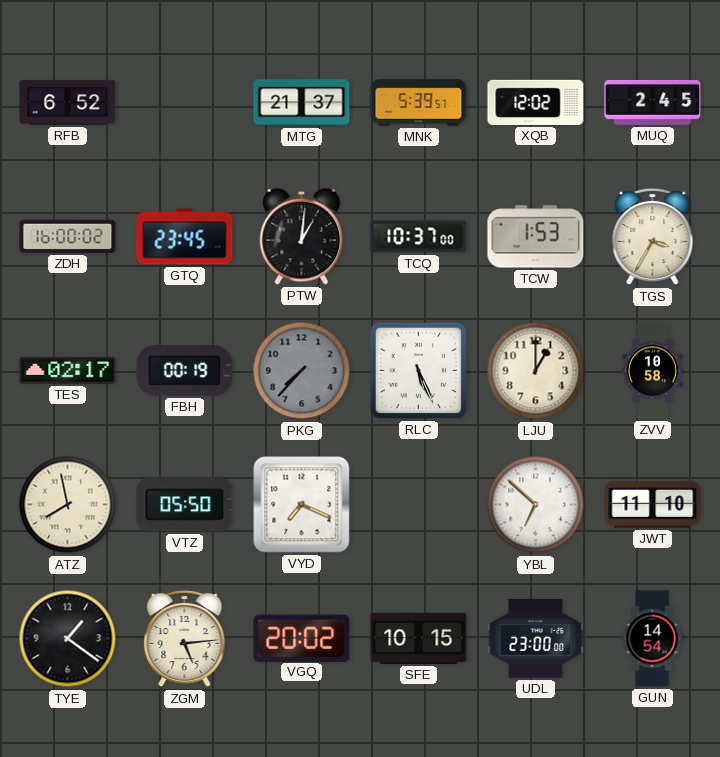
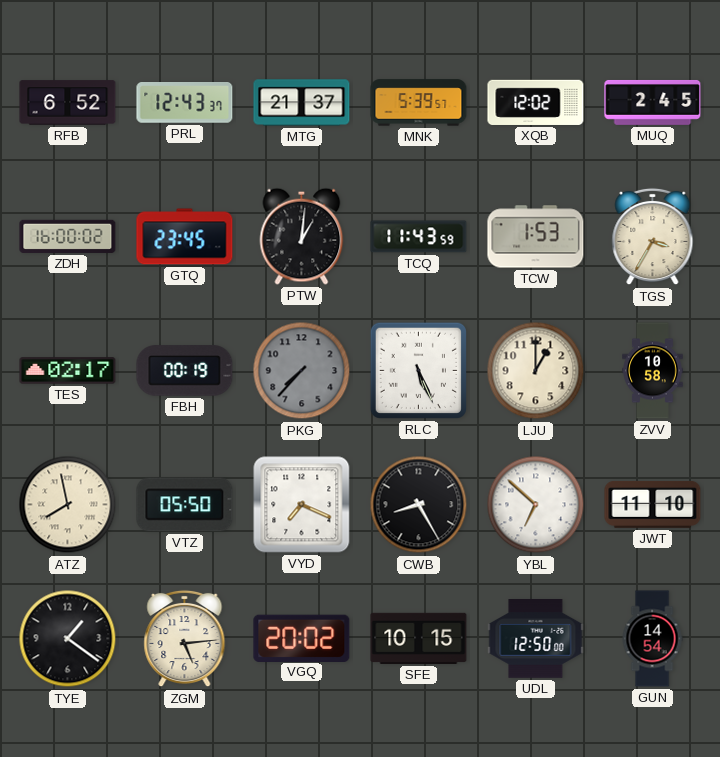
PRL: none -> 12:43
TCQ: 10:37 -> 11:43
CWB: none -> 8:25
UDL: 23:00 -> 12:50
